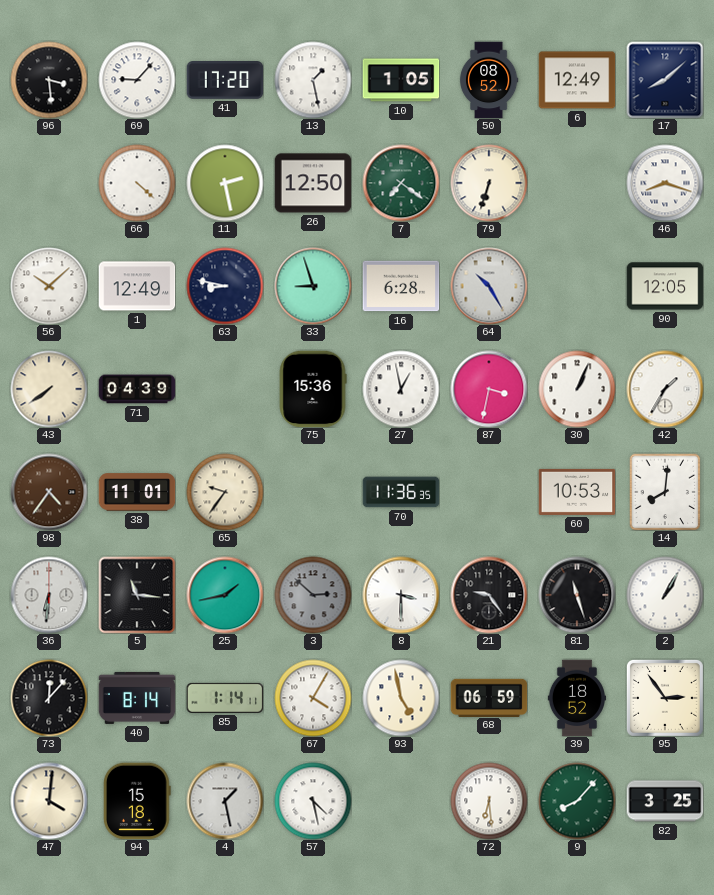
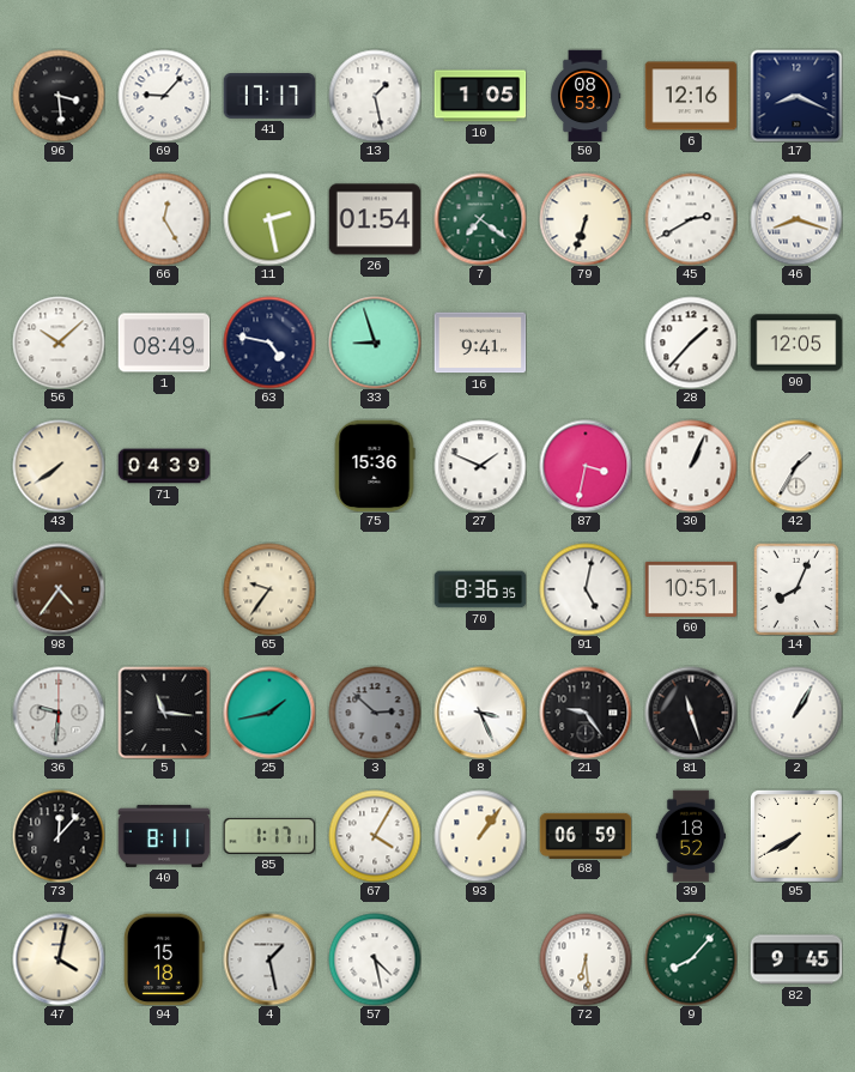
41: 17:20 -> 17:17
50: 08:52 -> 08:53
6: 12:49 -> 12:16
17: 8:08 -> 8:19
66: 4:22 -> 12:25
26: 12:50 -> 01:54
45: none -> 2:40
1: 12:49 -> 08:49
63: 8:47 -> 4:47
16: 6:28 -> 9:41
64: 10:25 -> none
28: none -> 1:37
27: 12:58 -> 1:49
38: 11:01 -> none
70: 11:36 -> 8:36
91: none -> 5:02
60: 10:53 -> 10:51
14: 8:01 -> 8:04
36: 6:31 -> 9:31
8: 3:30 -> 3:26
40: 8:14 -> 8:11
85: 1:14 -> 1:17
93: 4:58 -> 1:06
95: 2:54 -> 7:40
47: 4:01 -> 4:02
82: 3:25 -> 9:45
